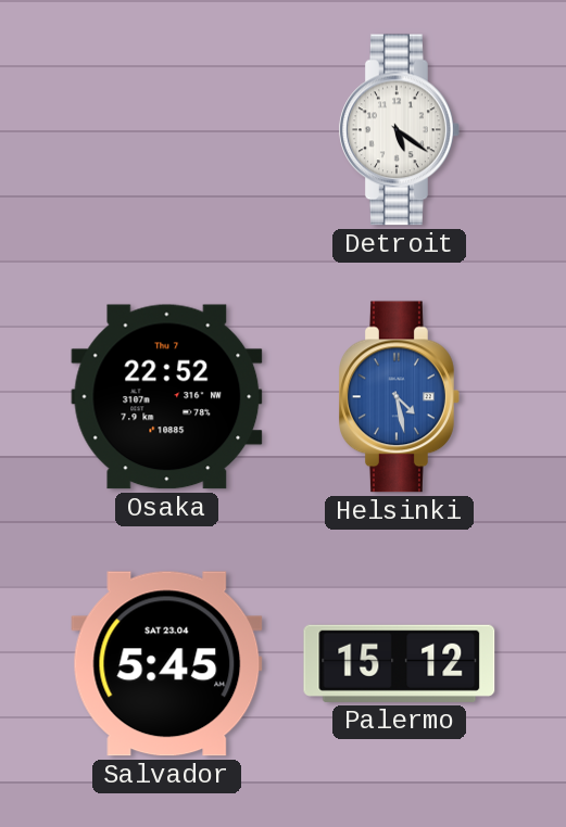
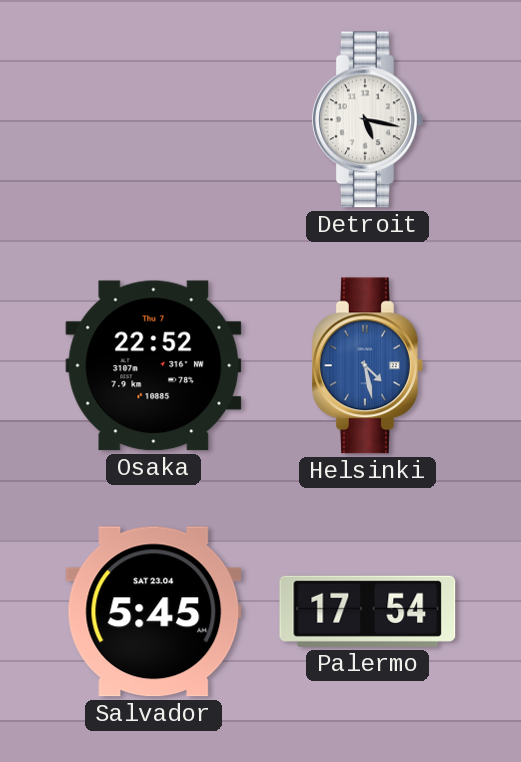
Detroit: 5:21 -> 5:17
Palermo: 15:12 -> 17:54
